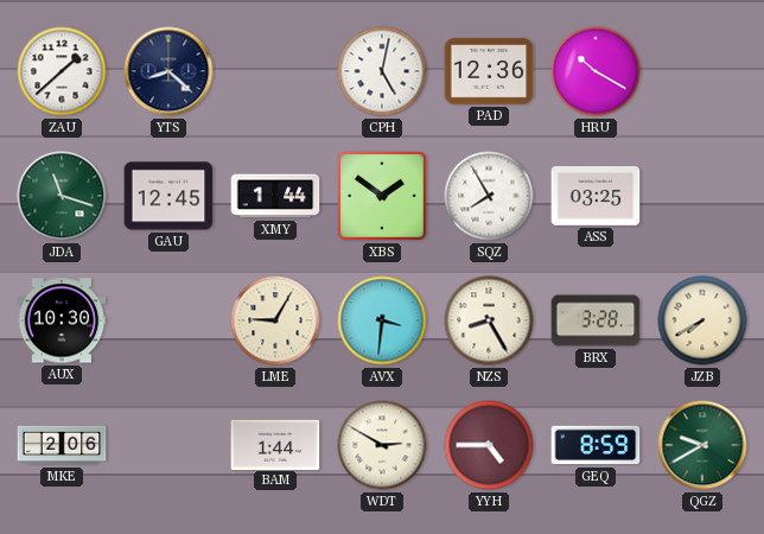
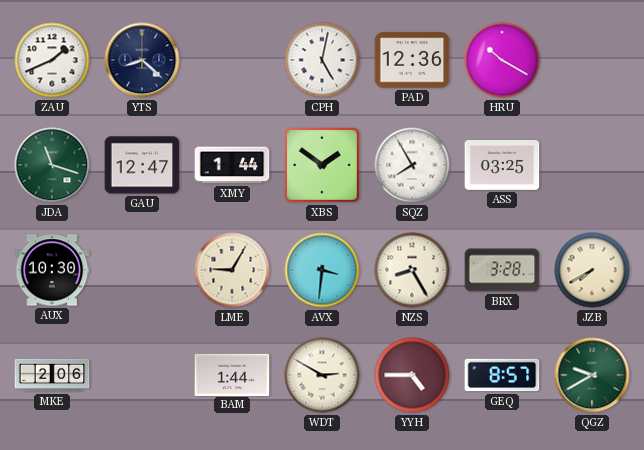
ZAU: 1:38 -> 1:41
GAU: 12:45 -> 12:47
GEQ: 8:59 -> 8:57
